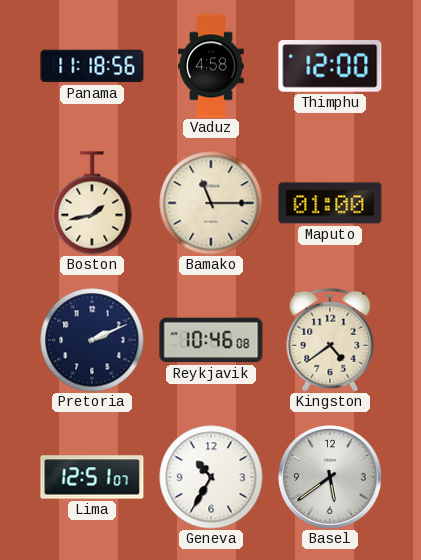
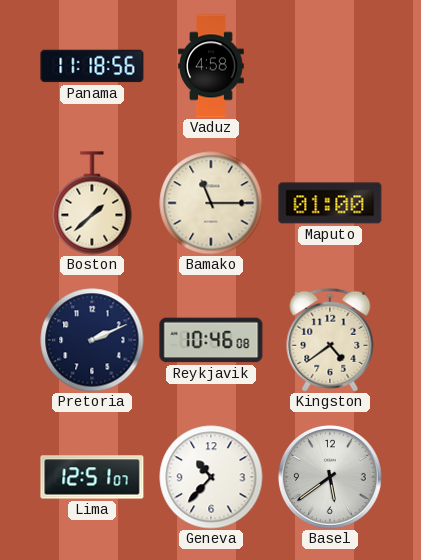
Thimphu: 12:00 -> none
Boston: 1:43 -> 1:38
Geneva: 10:35 -> 10:37
